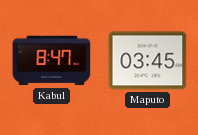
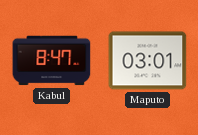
Maputo: 03:45 -> 03:01
